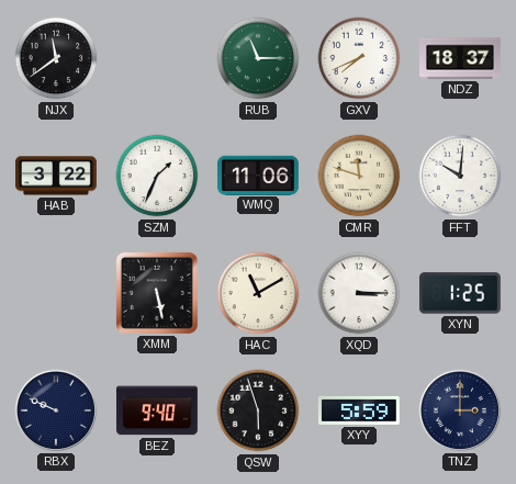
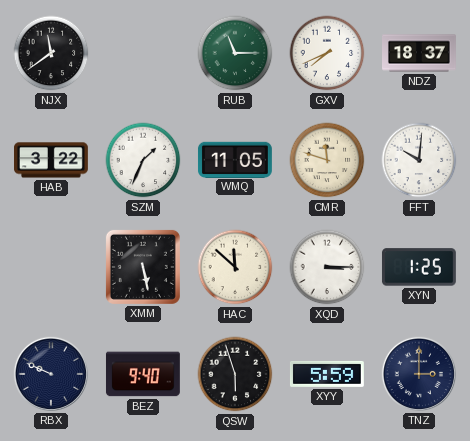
WMQ: 11:06 -> 11:05
HAC: 11:10 -> 11:52
